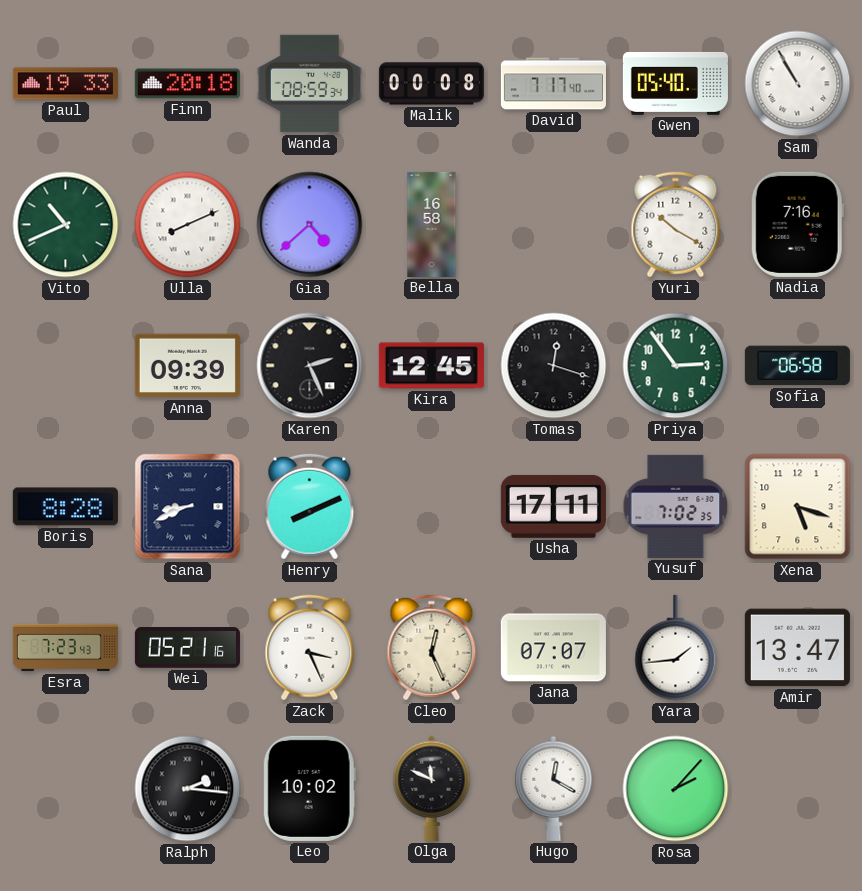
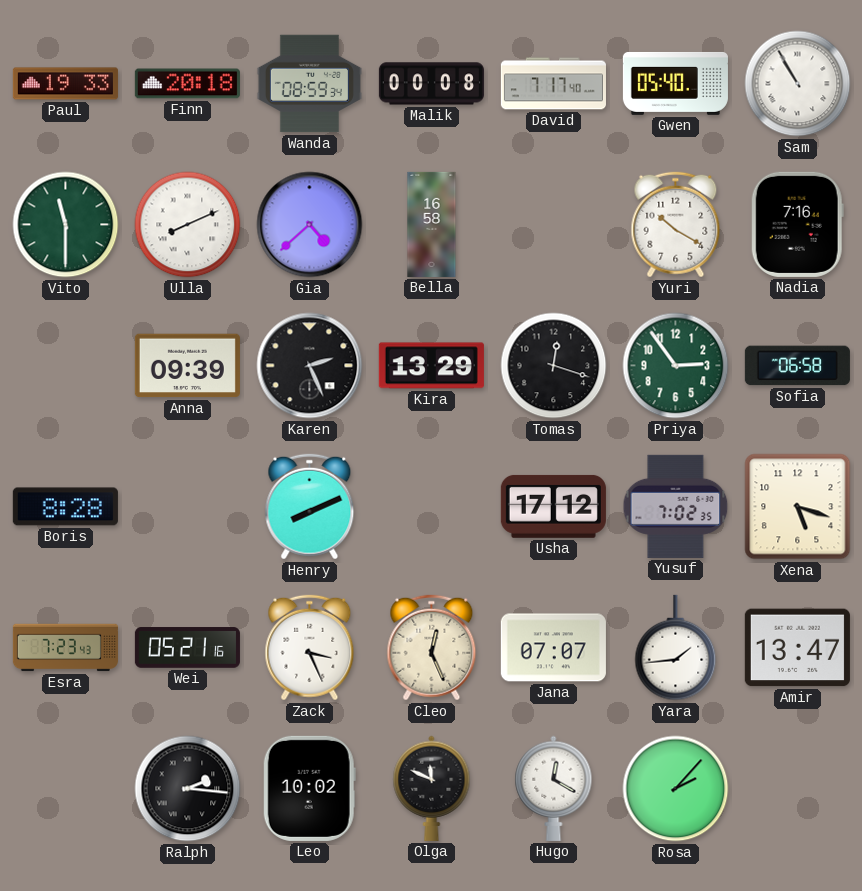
Vito: 10:41 -> 11:30
Kira: 12:45 -> 13:29
Sana: 8:41 -> none
Usha: 17:11 -> 17:12
